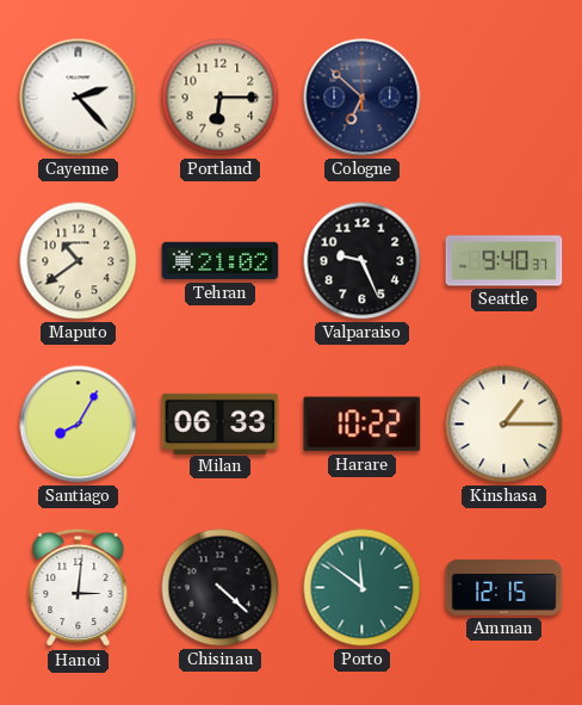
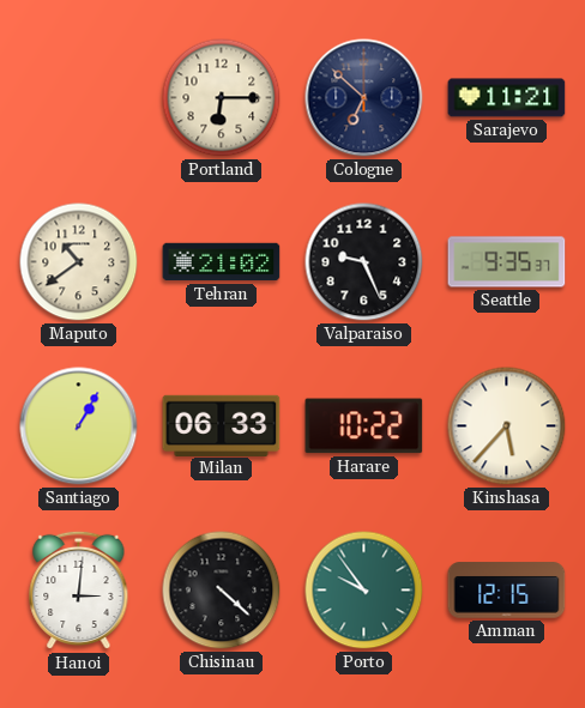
Cayenne: 2:23 -> none
Sarajevo: none -> 11:21
Seattle: 9:40 -> 9:35
Santiago: 8:05 -> 1:05
Kinshasa: 1:15 -> 5:37
Porto: 11:51 -> 9:54
